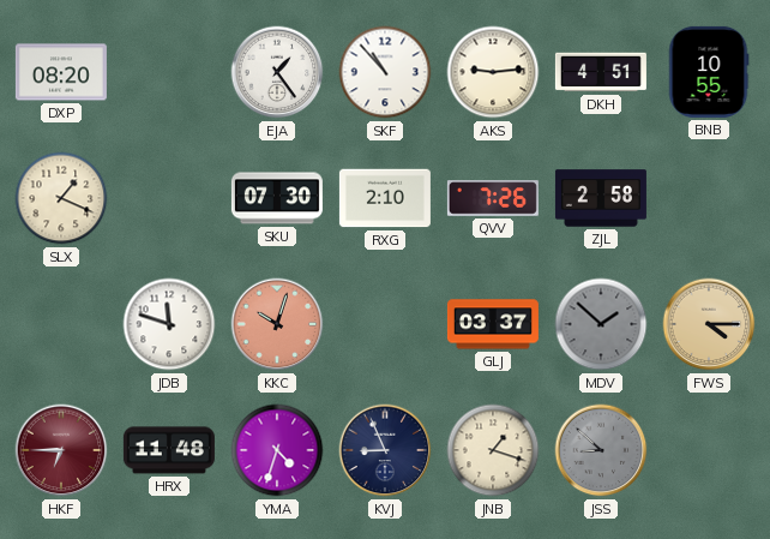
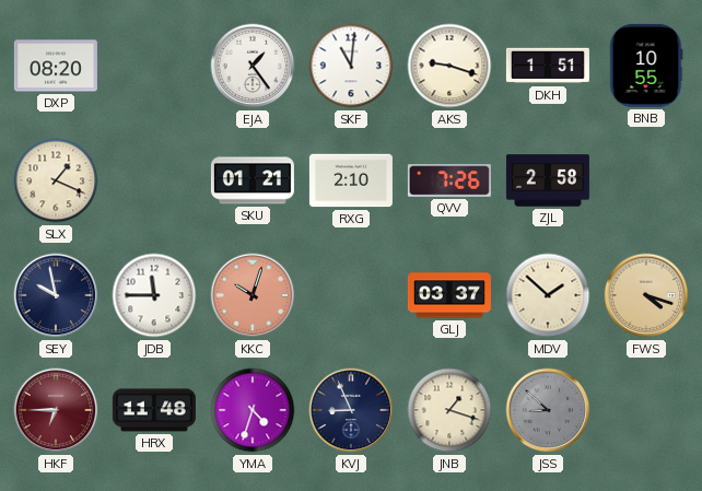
SKF: 10:53 -> 11:01
AKS: 9:14 -> 9:18
DKH: 4:51 -> 1:51
SKU: 07:30 -> 01:21
SEY: none -> 9:58
JDB: 11:48 -> 11:45
MDV dial: grey -> cream
FWS: 4:15 -> 4:18
